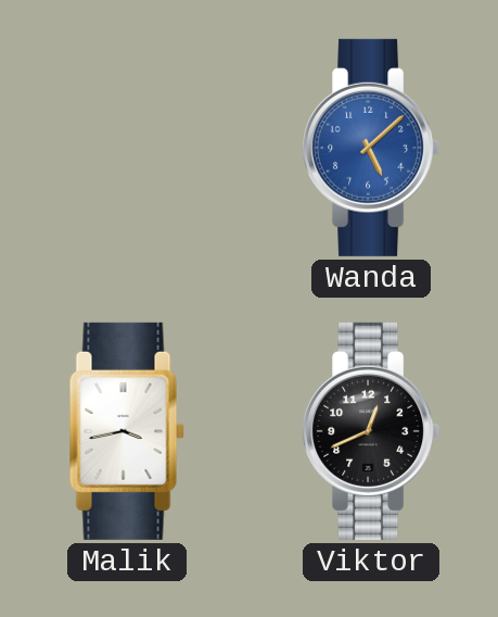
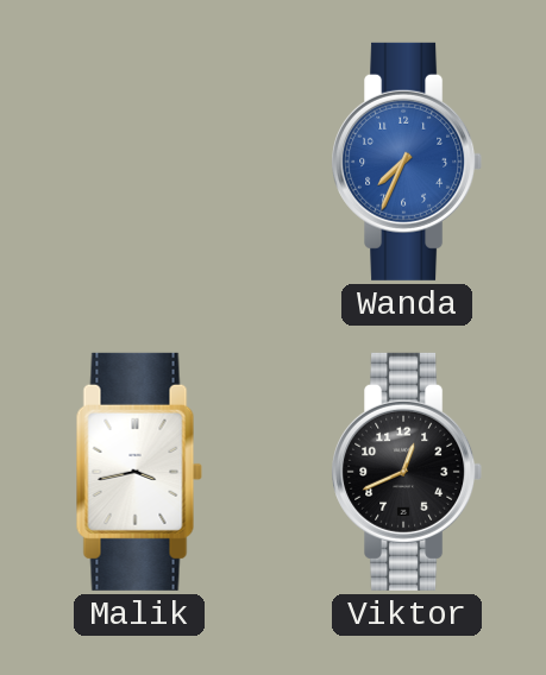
Wanda: 5:08 -> 7:34
